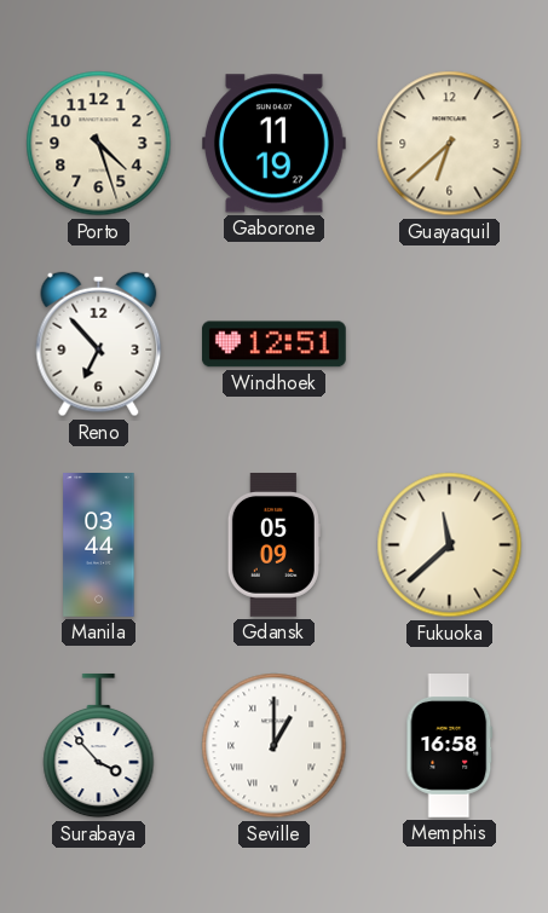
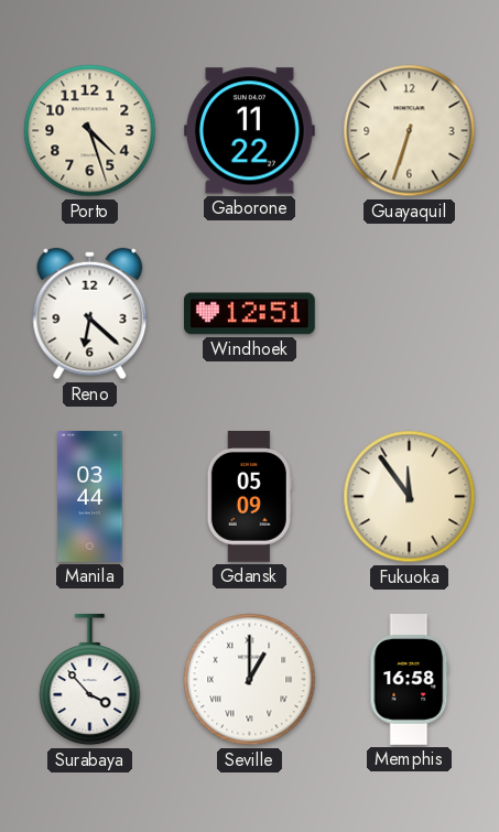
Gaborone: 11:19 -> 11:22
Guayaquil: 6:38 -> 6:33
Reno: 6:53 -> 6:22
Fukuoka: 11:38 -> 11:54
